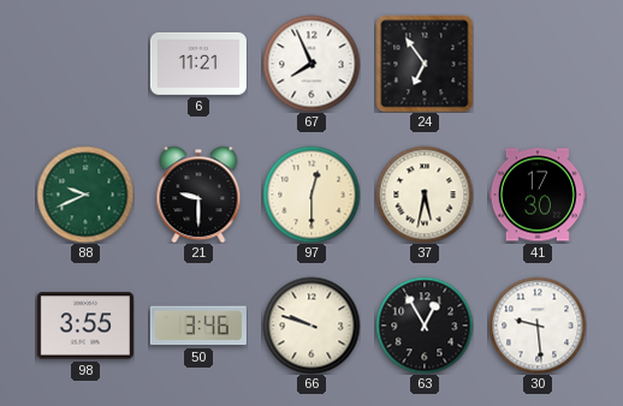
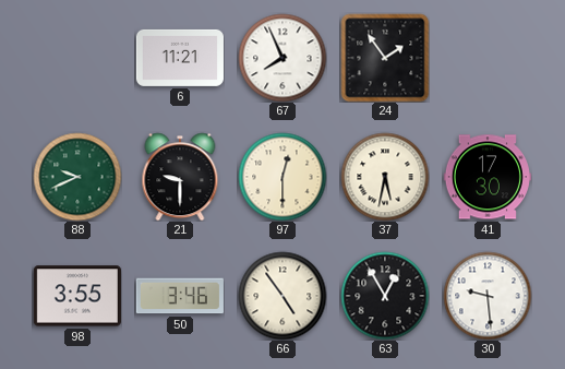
24: 6:54 -> 1:54
66: 9:48 -> 4:54
